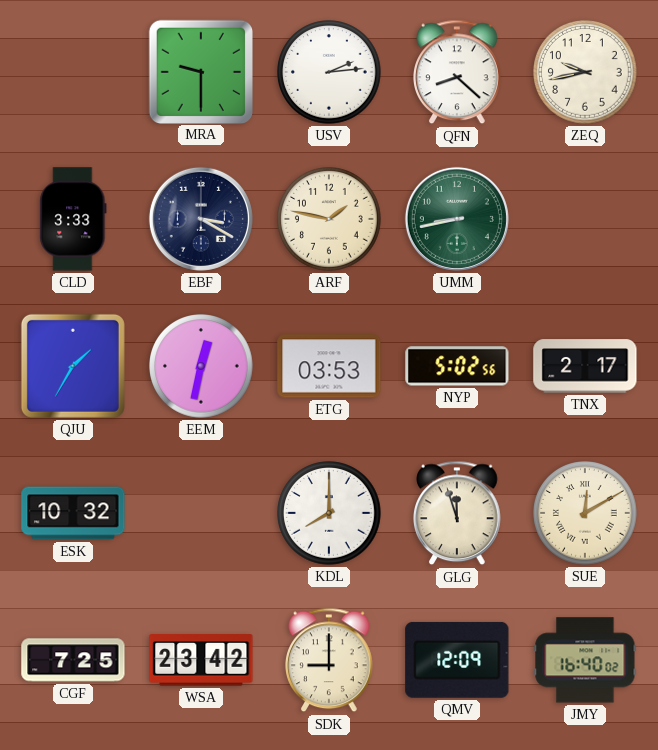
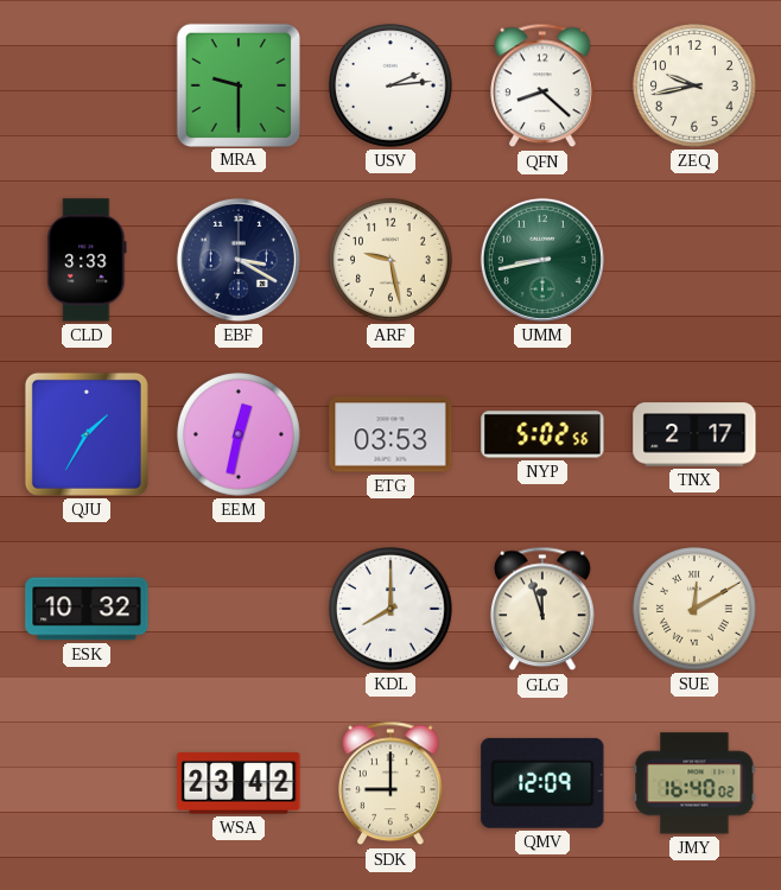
ARF: 1:47 -> 9:28
CGF: 7:25 -> none
